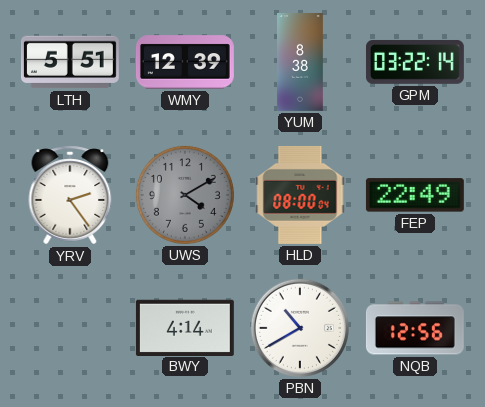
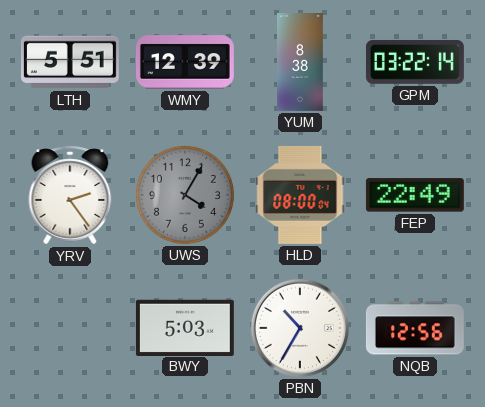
UWS: 4:10 -> 4:05
BWY: 4:14 -> 5:03
PBN: 10:40 -> 10:35
